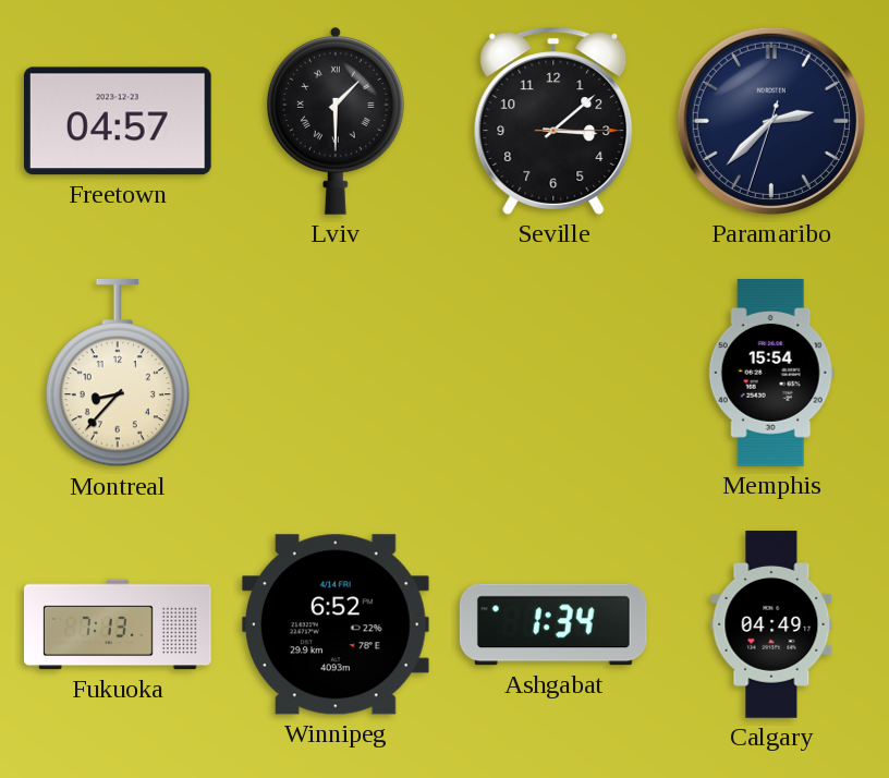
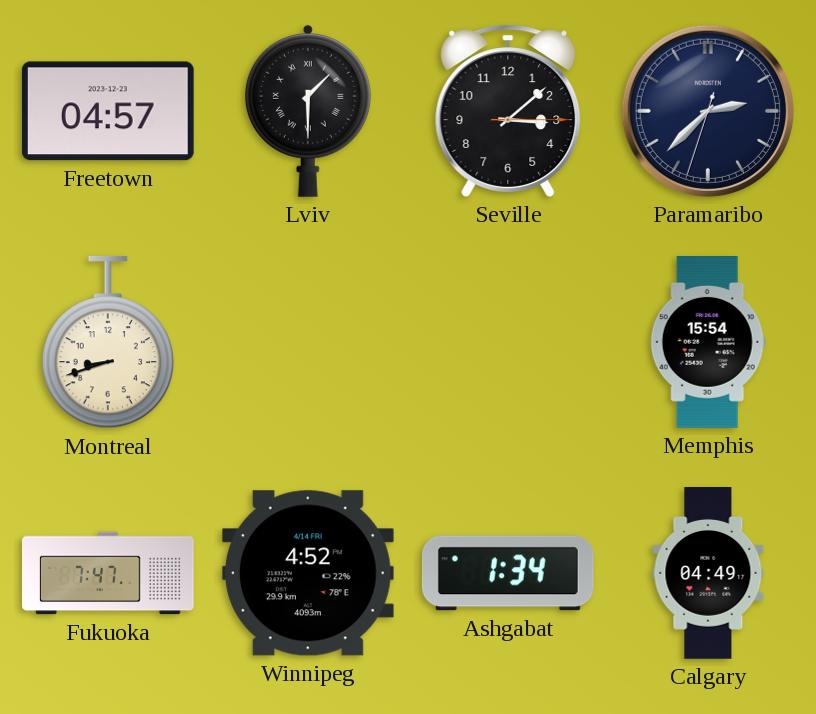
Montreal: 8:37 -> 8:42
Fukuoka: 7:13 -> 7:47
Winnipeg: 6:52 -> 4:52
